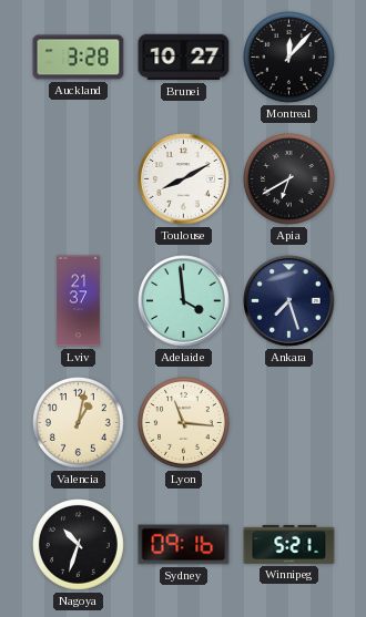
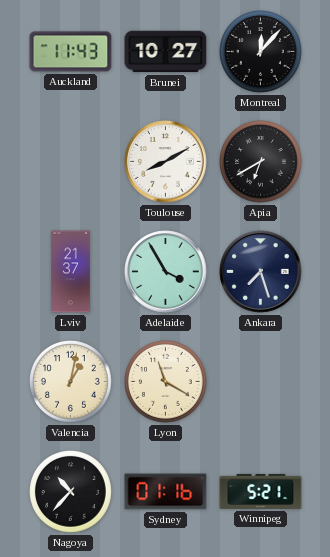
Auckland: 3:28 -> 11:43
Adelaide: 3:59 -> 3:55
Lyon: 11:16 -> 11:20
Nagoya: 10:33 -> 10:37
Sydney: 09:16 -> 01:16
